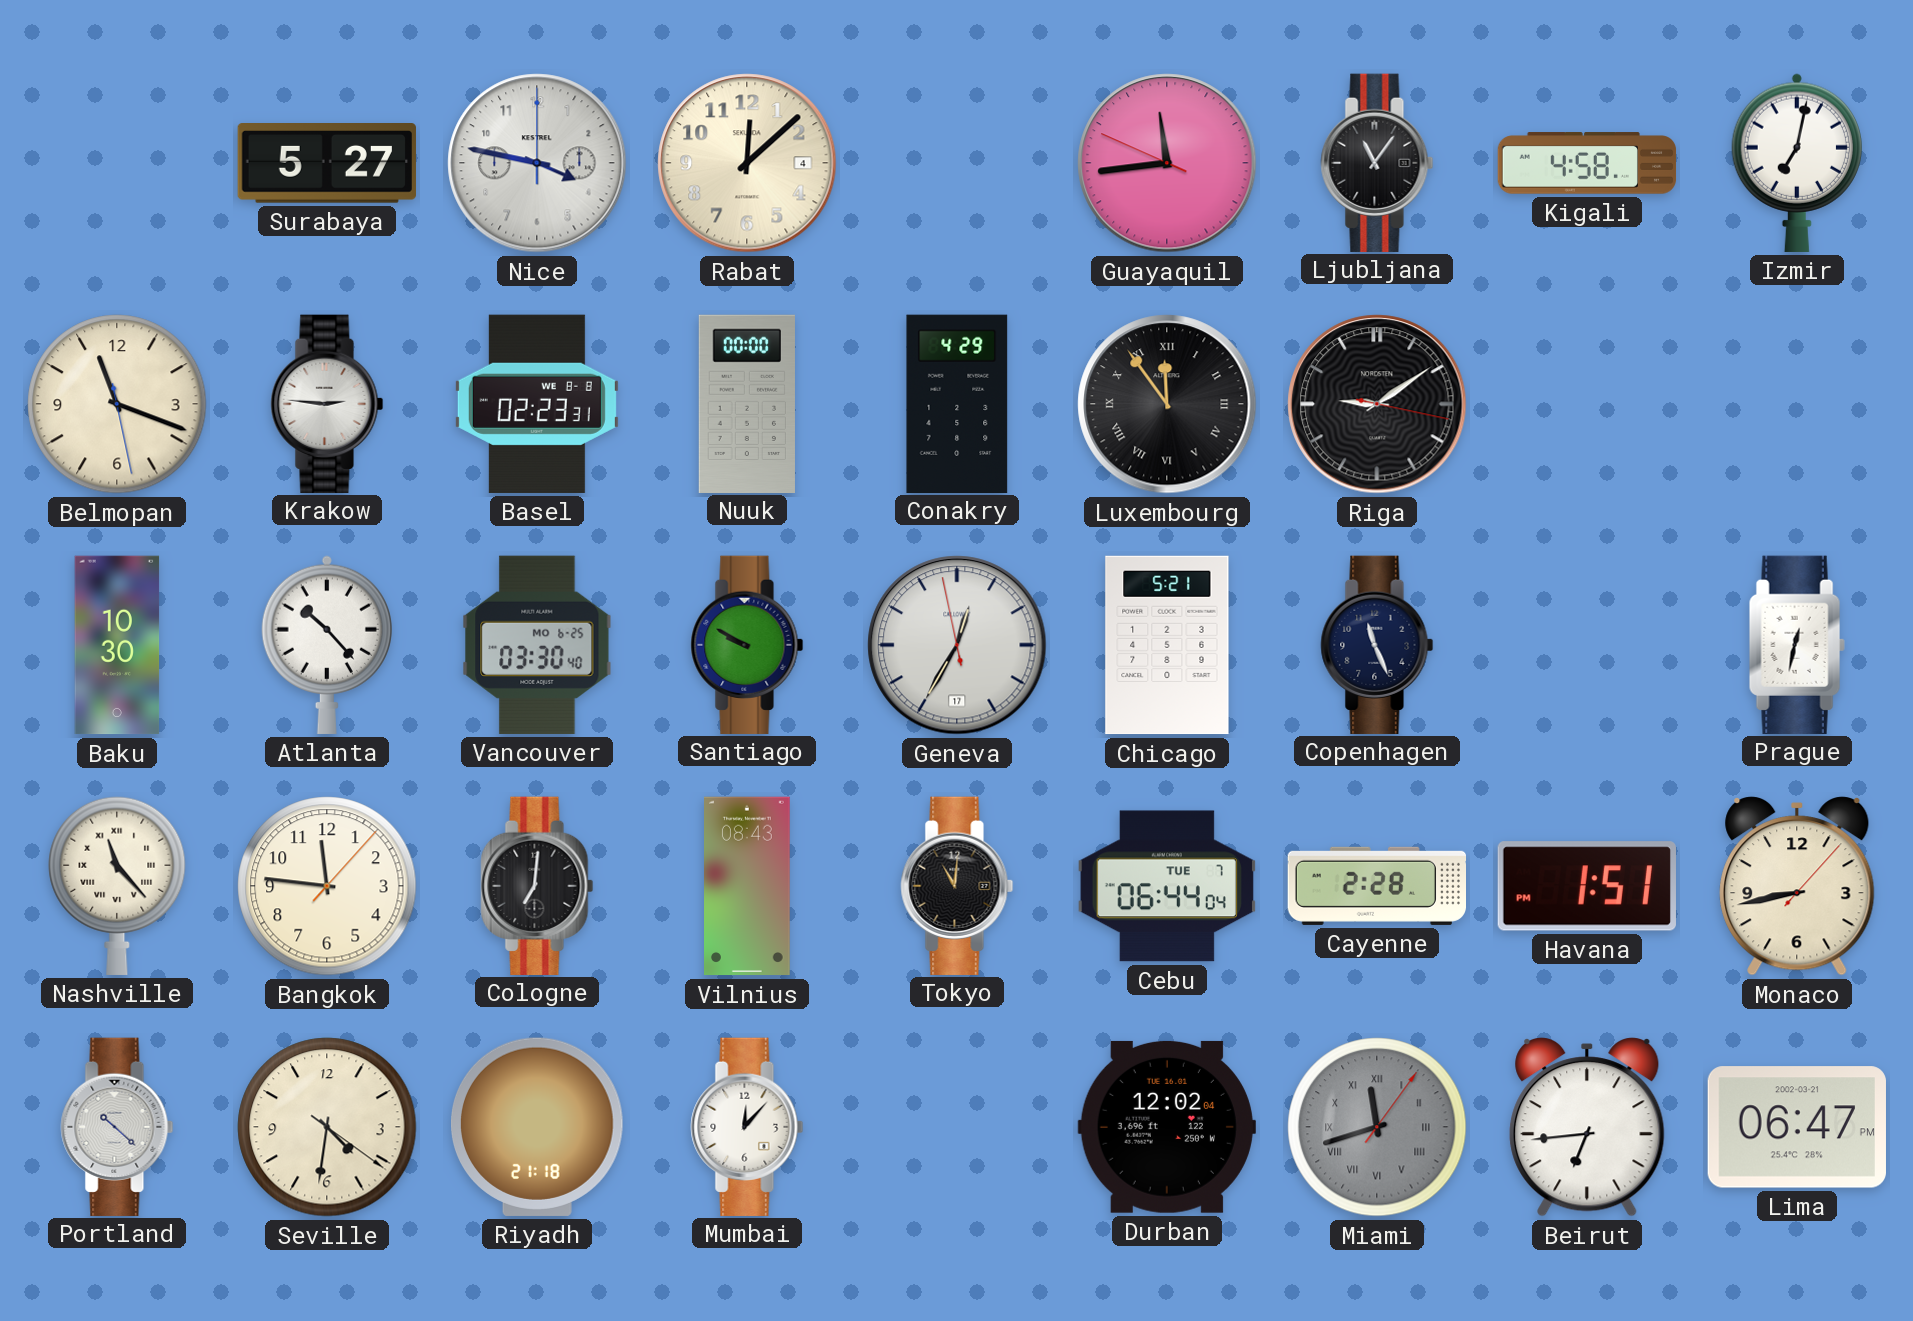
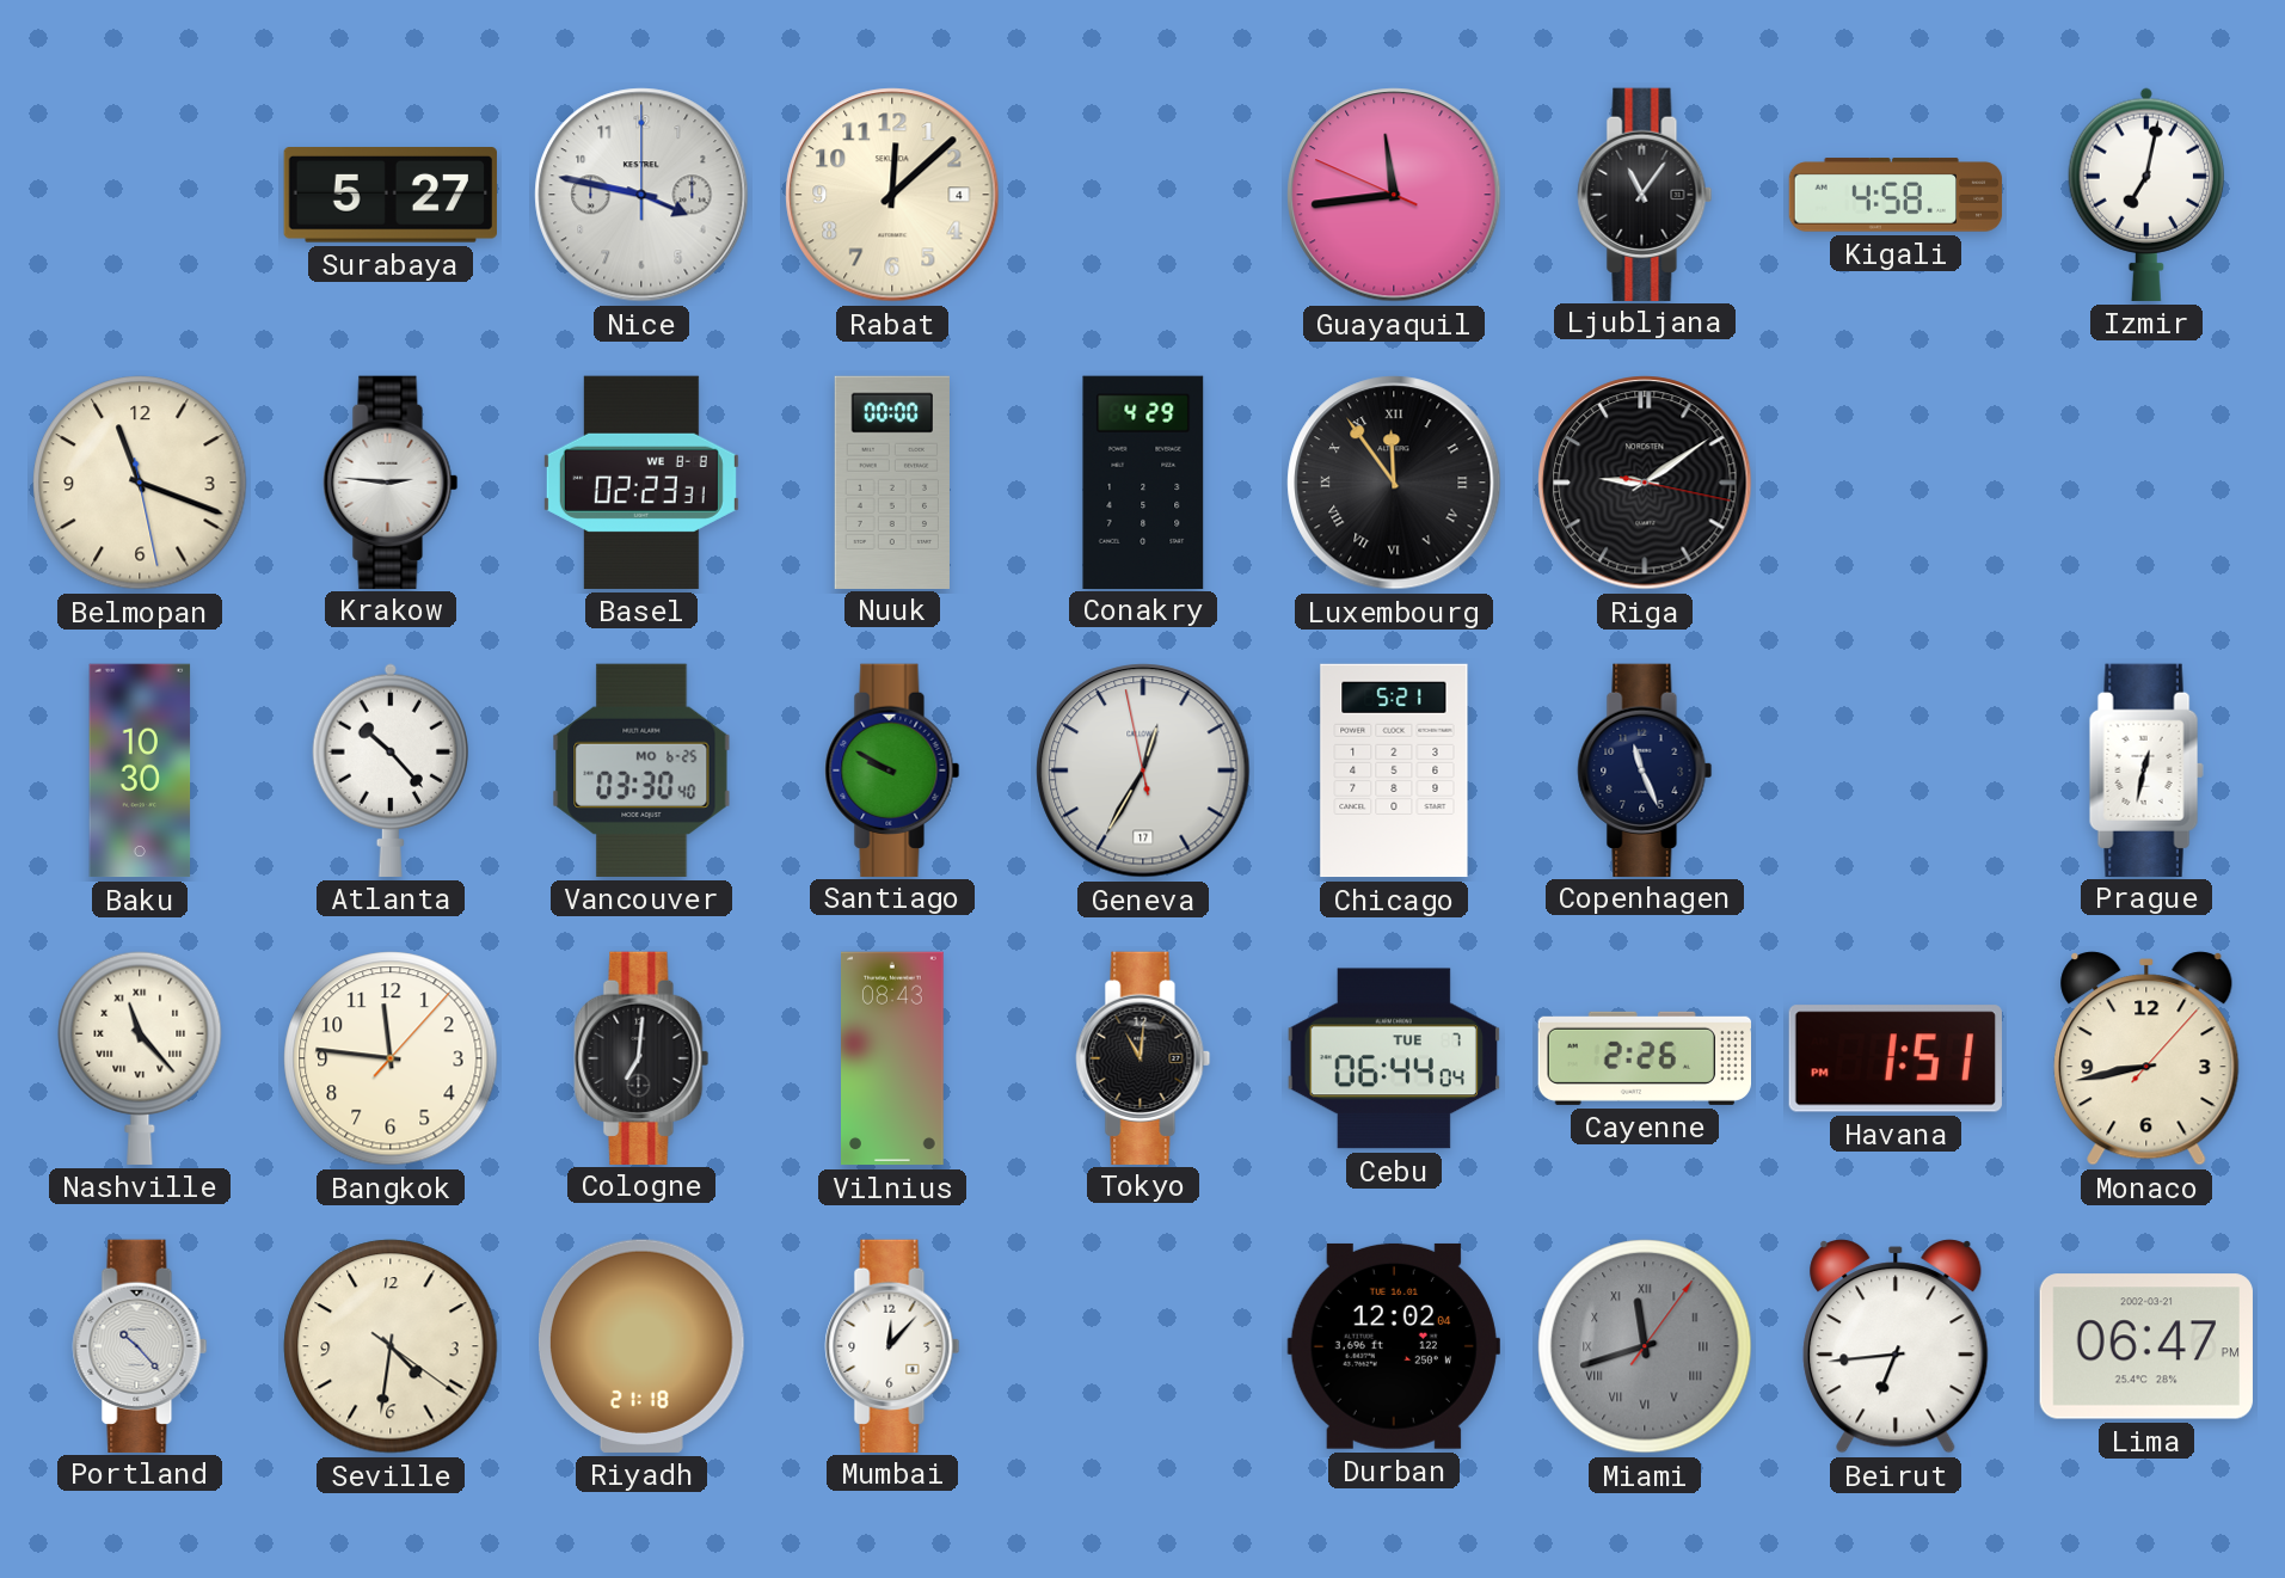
Cayenne: 2:28 -> 2:26
Portland: 10:22 -> 10:23
